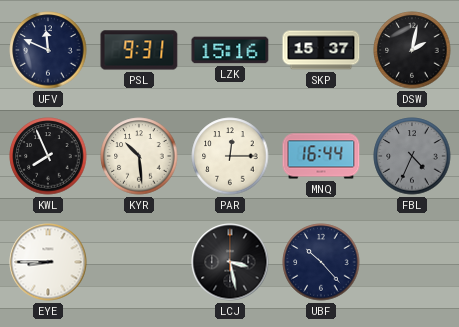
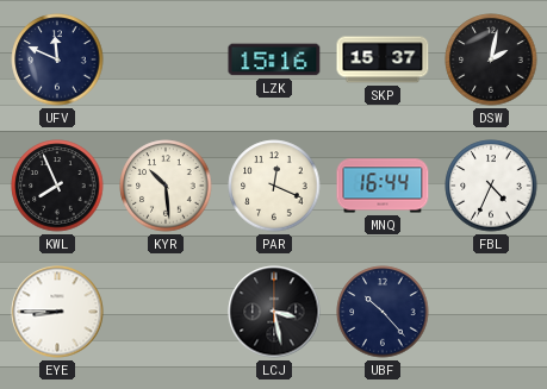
PSL: 9:31 -> none
PAR: 12:15 -> 12:19
FBL dial: grey -> white
